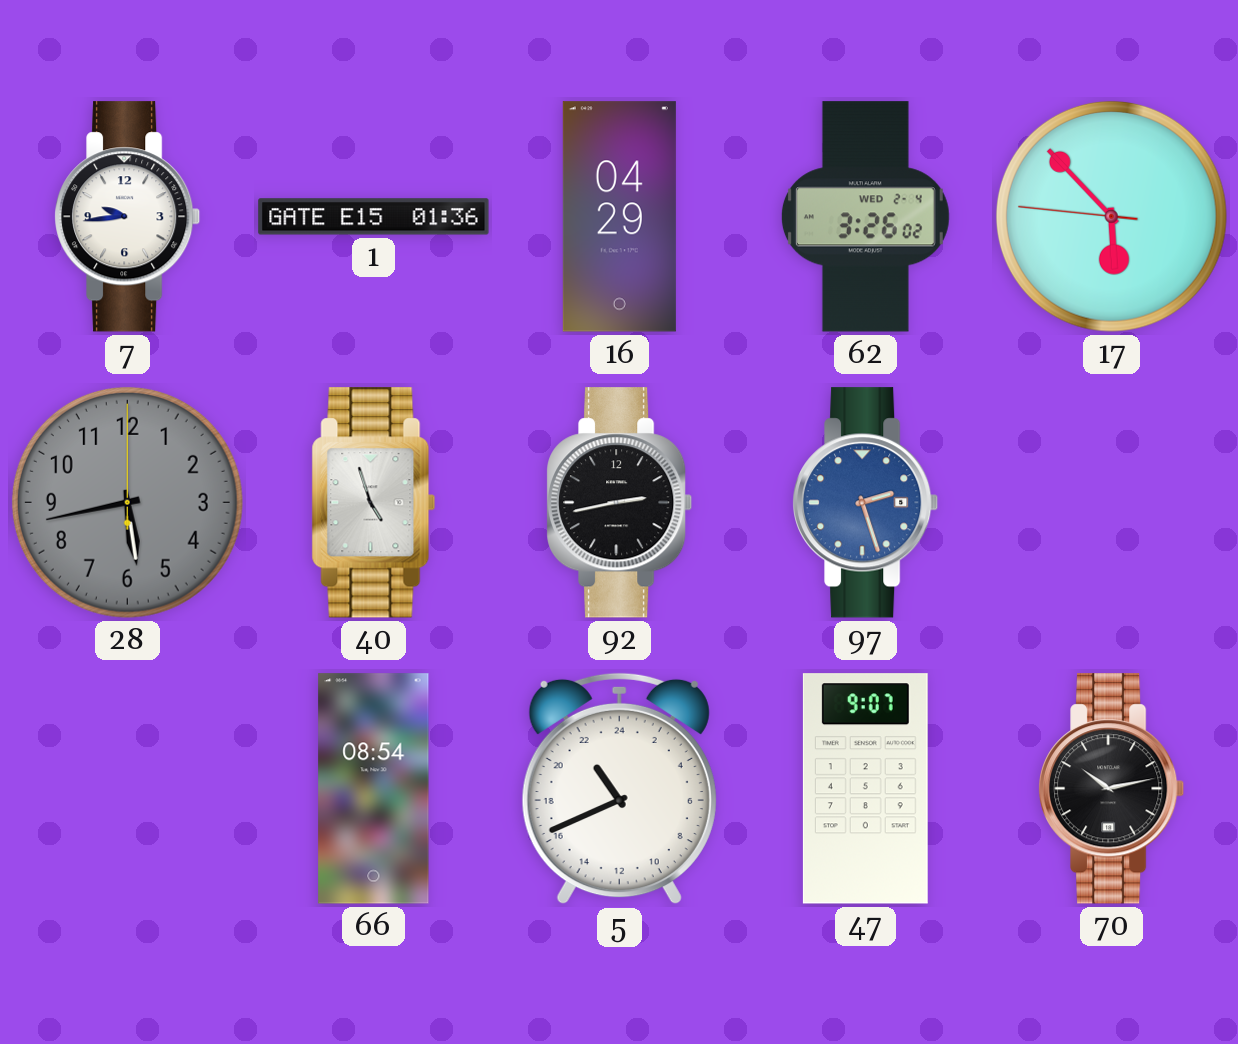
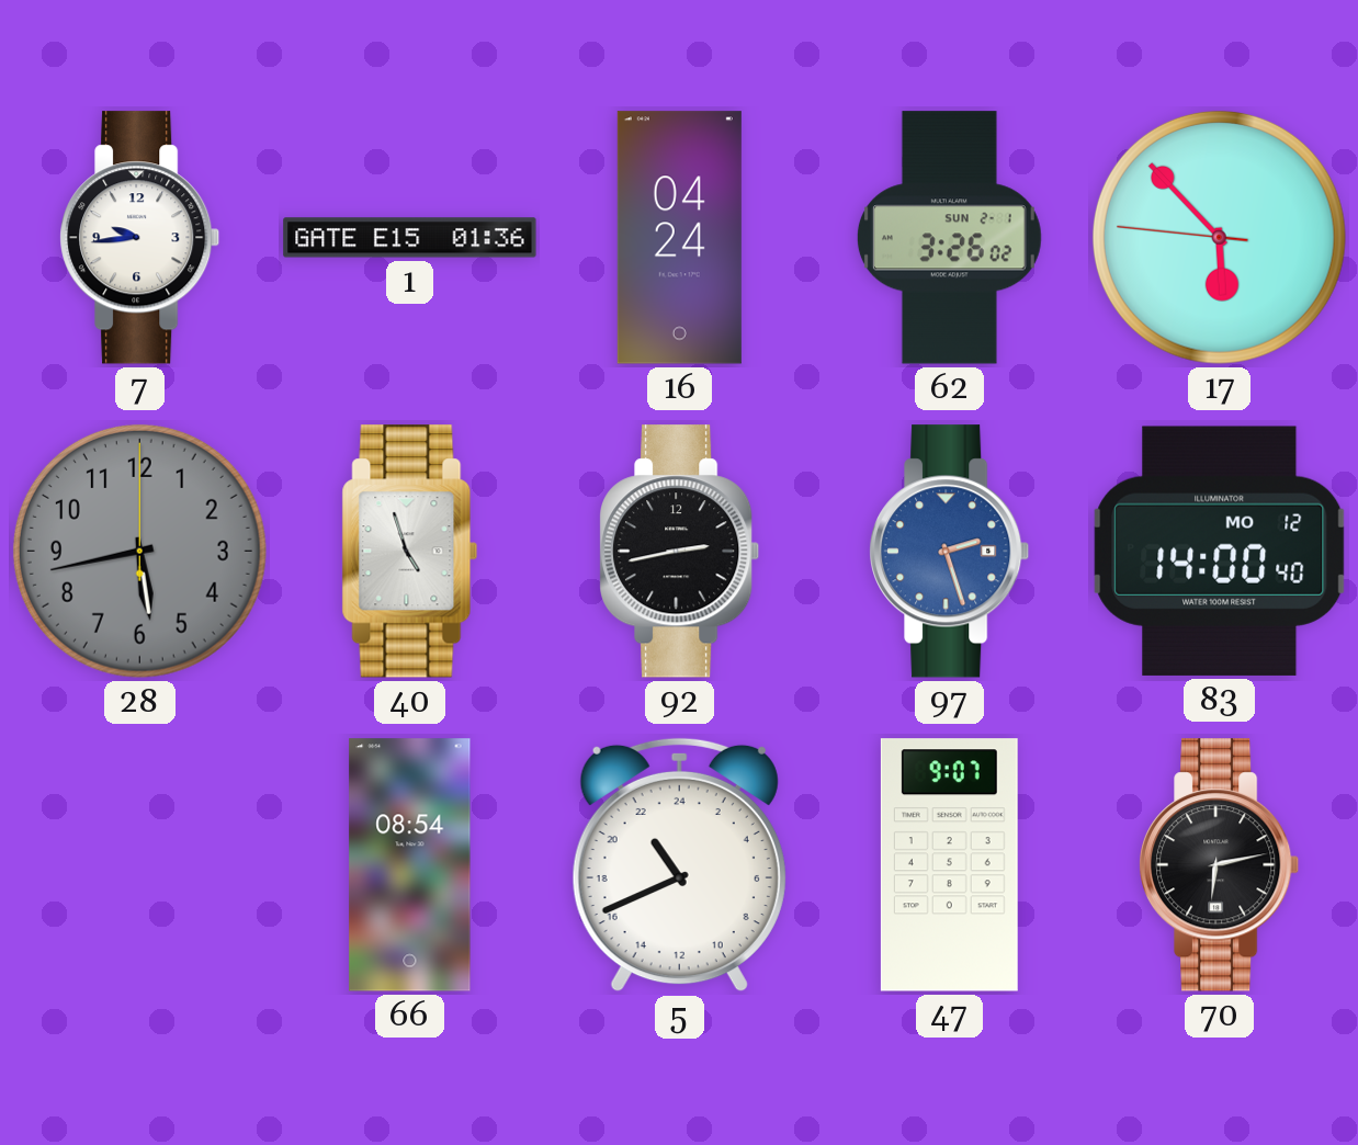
16: 04:29 -> 04:24
62 date: WED 2-4 -> SUN 2-1
83: none -> 14:00
70: 10:13 -> 6:13
